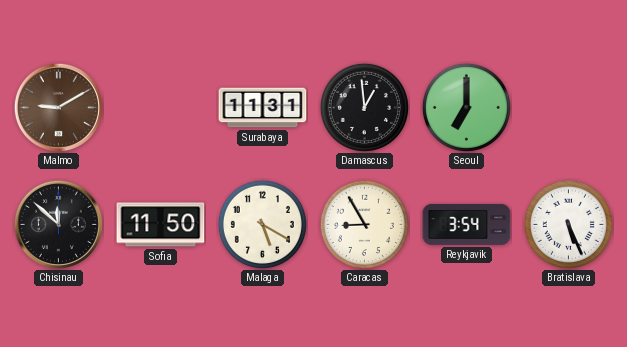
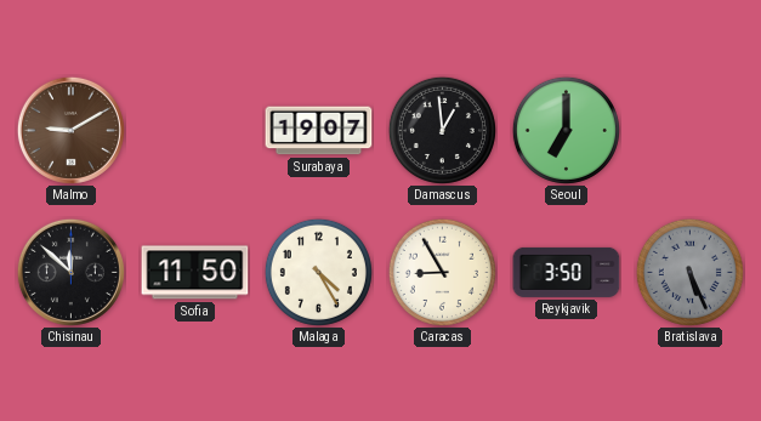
Surabaya: 11:31 -> 19:07
Malaga: 5:20 -> 4:25
Reykjavik: 3:54 -> 3:50
Bratislava dial: white -> grey
